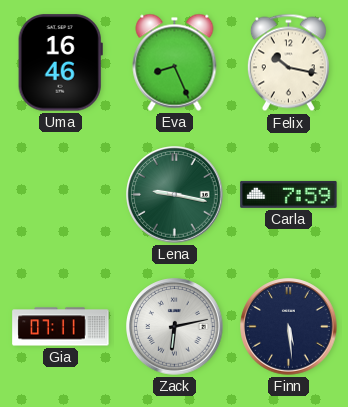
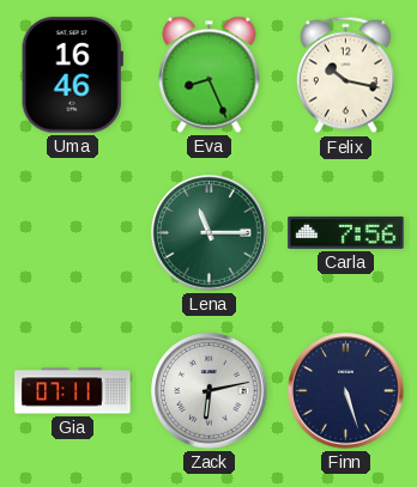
Lena: 9:17 -> 11:15
Carla: 7:59 -> 7:56
Finn: 5:29 -> 5:27
